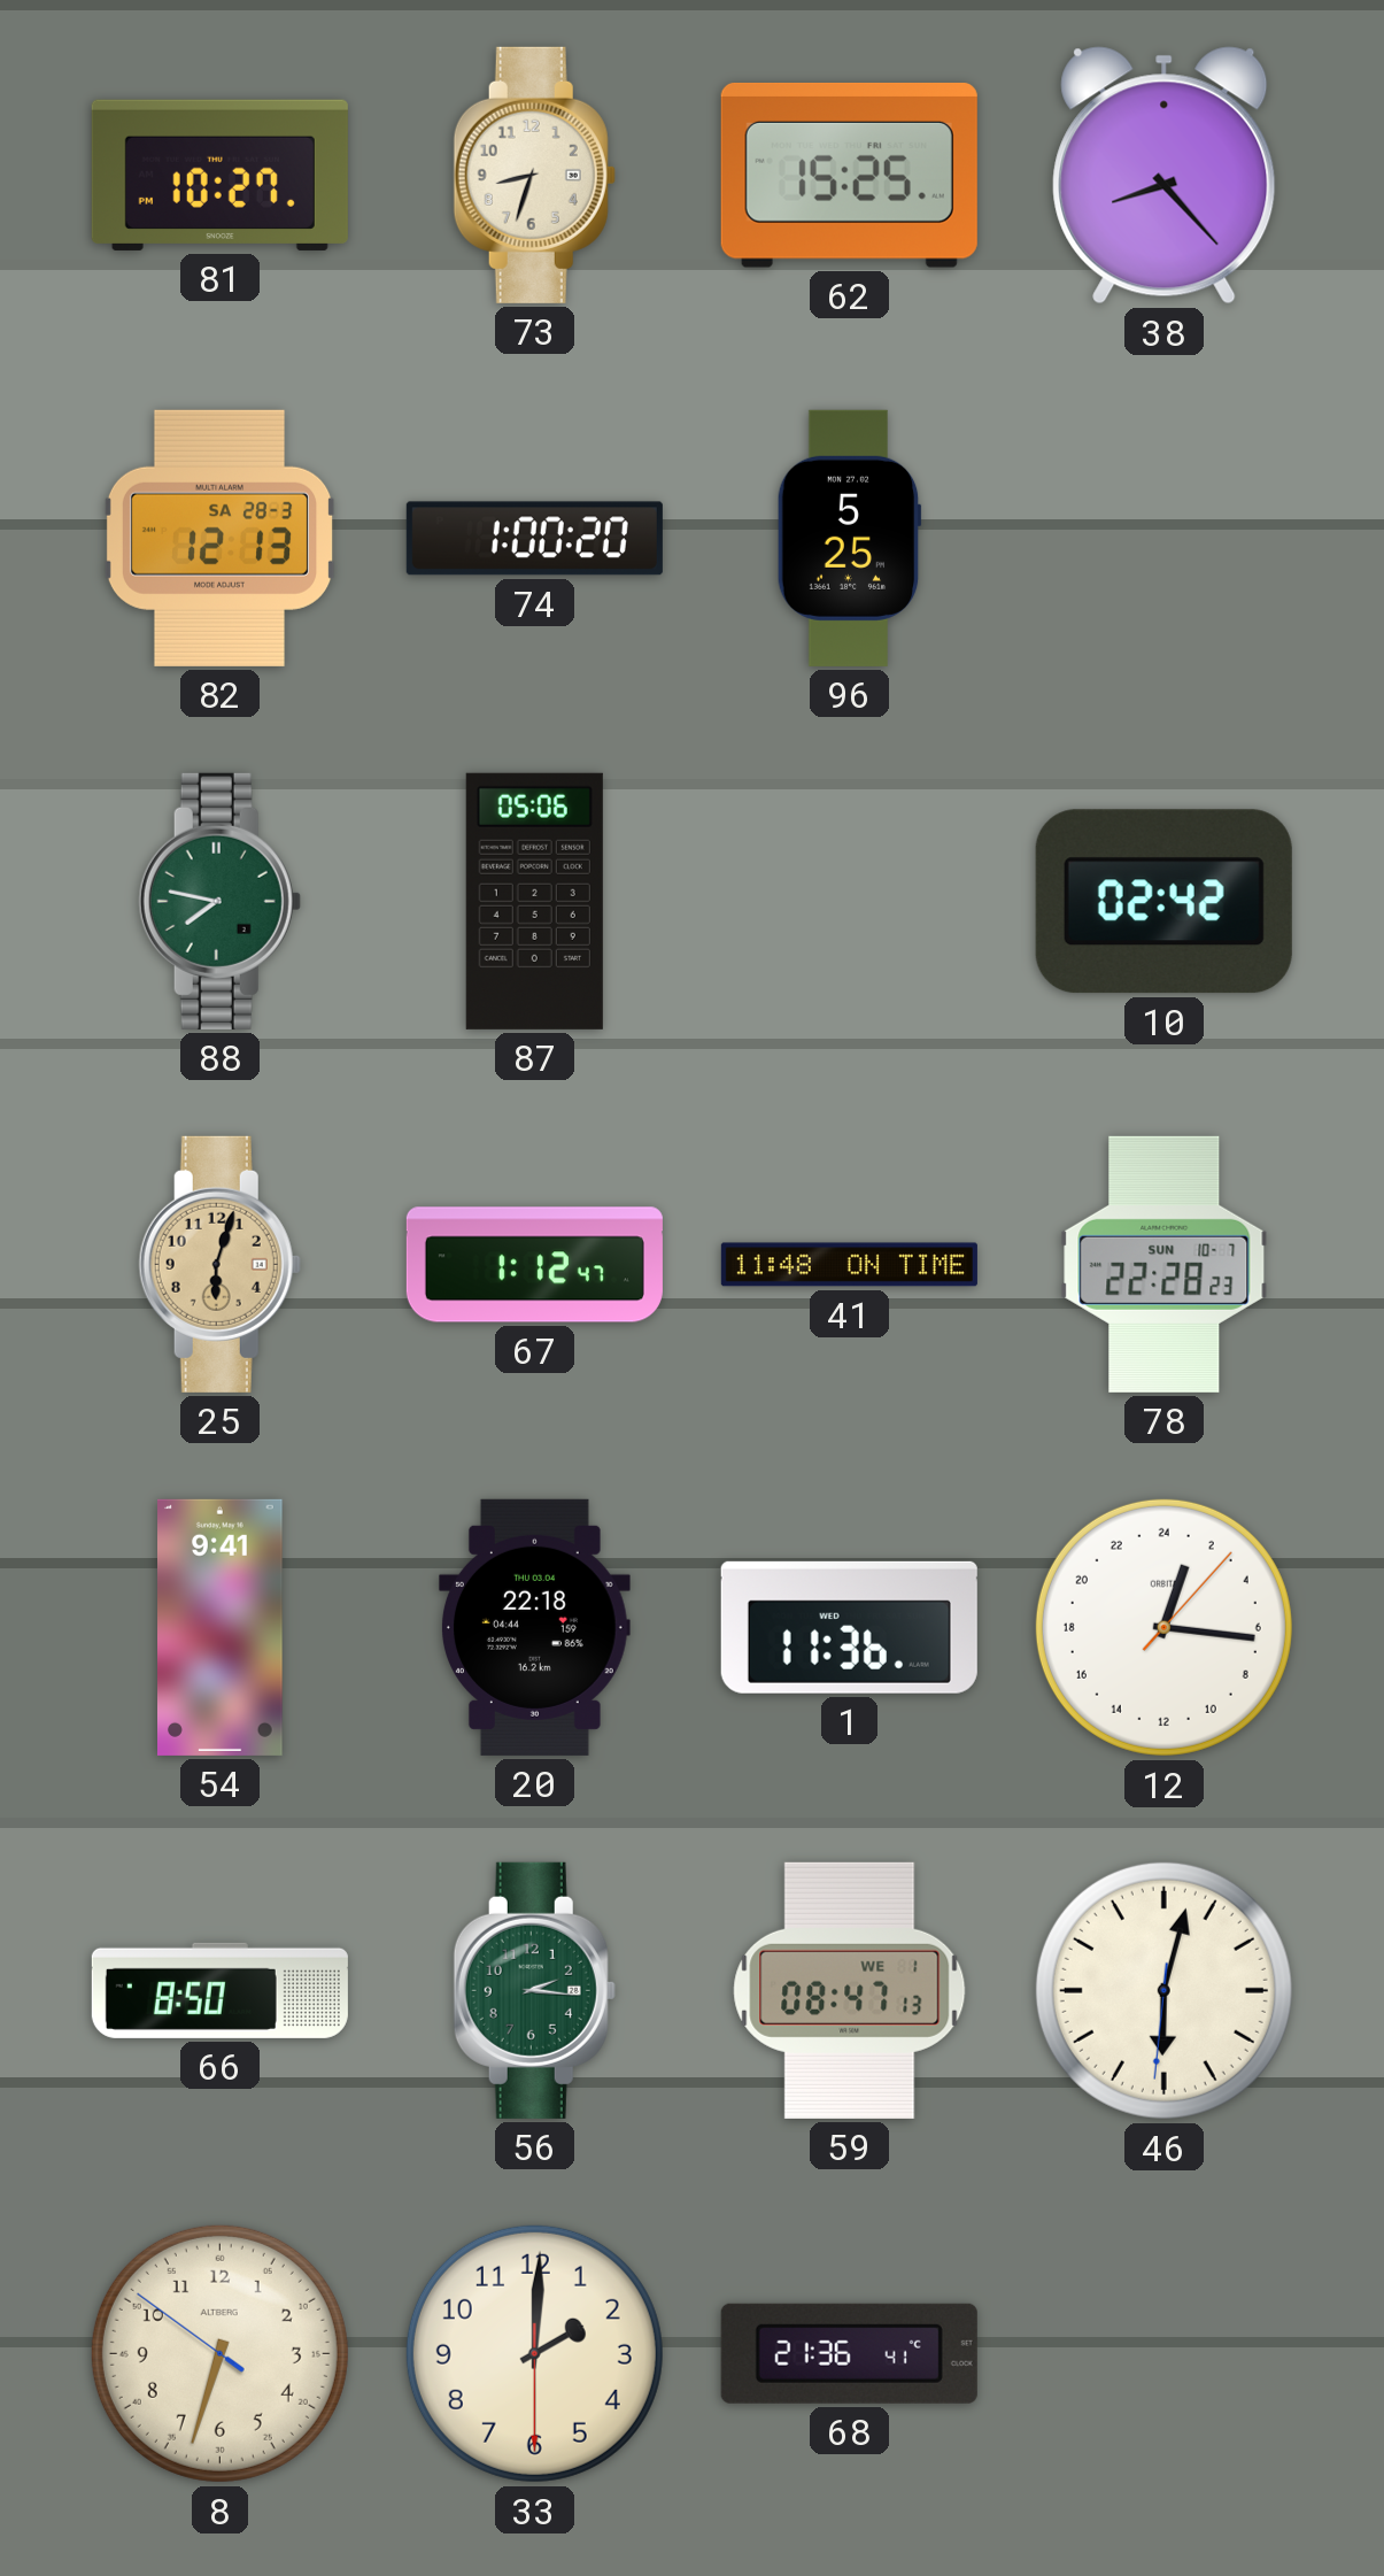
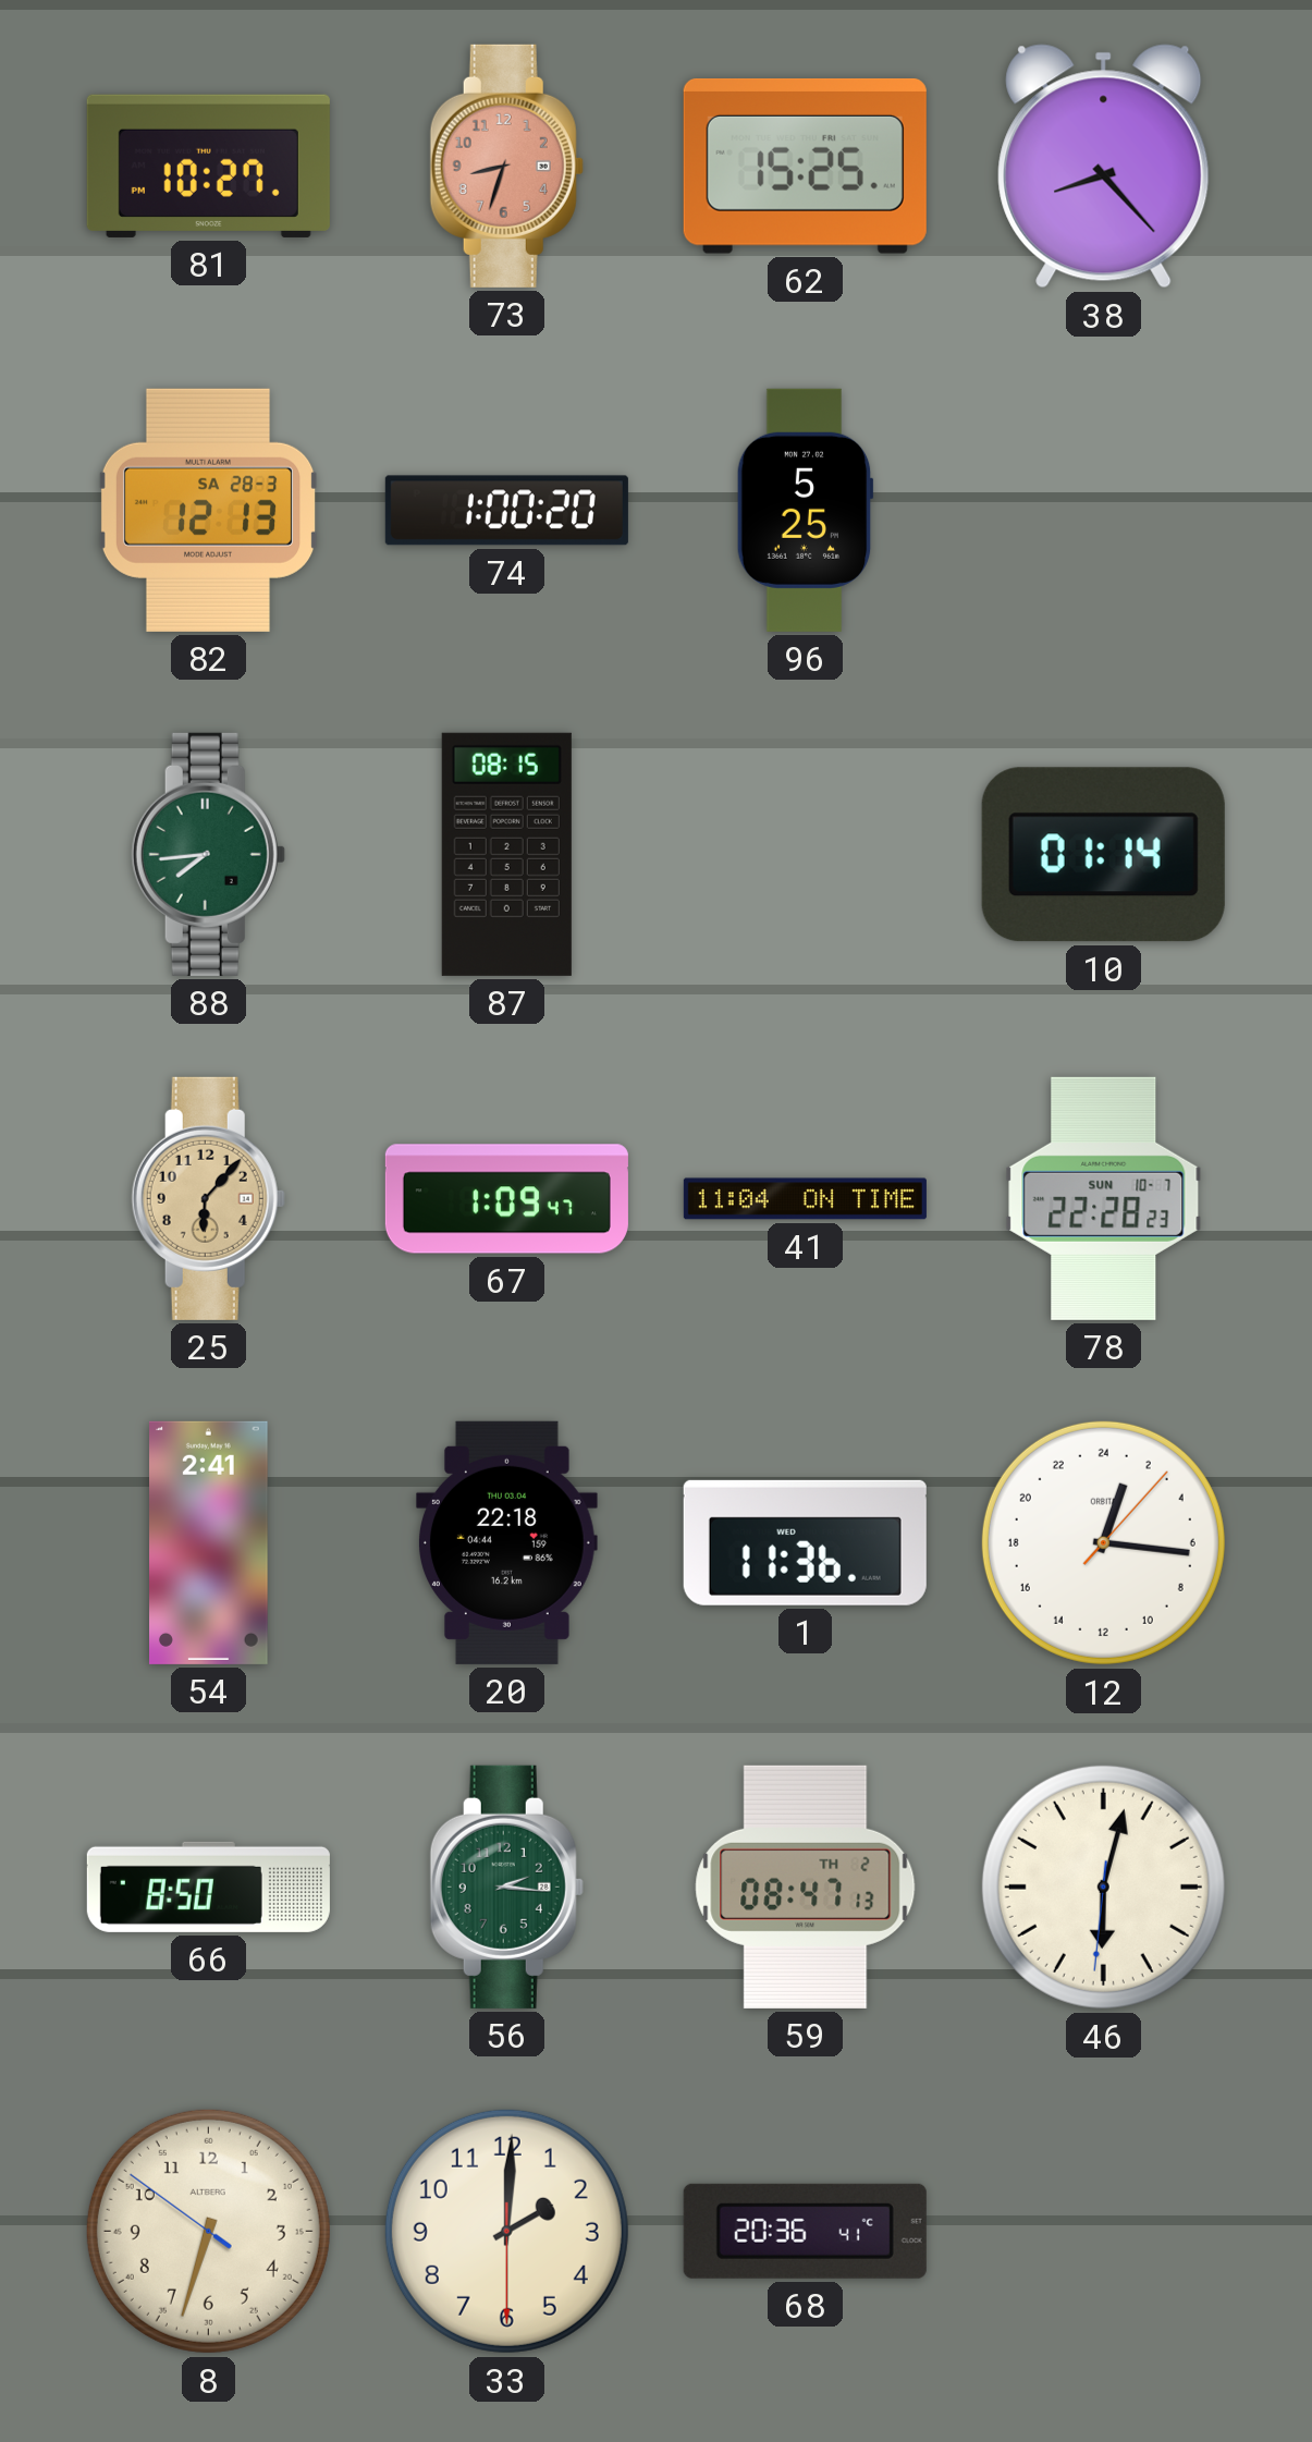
73 dial: cream -> salmon
88: 7:47 -> 7:44
87: 05:06 -> 08:15
10: 02:42 -> 01:14
25: 6:03 -> 6:07
67: 1:12 -> 1:09
41: 11:48 -> 11:04
54: 9:41 -> 2:41
59 date: WE 1 -> TH 2
68: 21:36 -> 20:36
